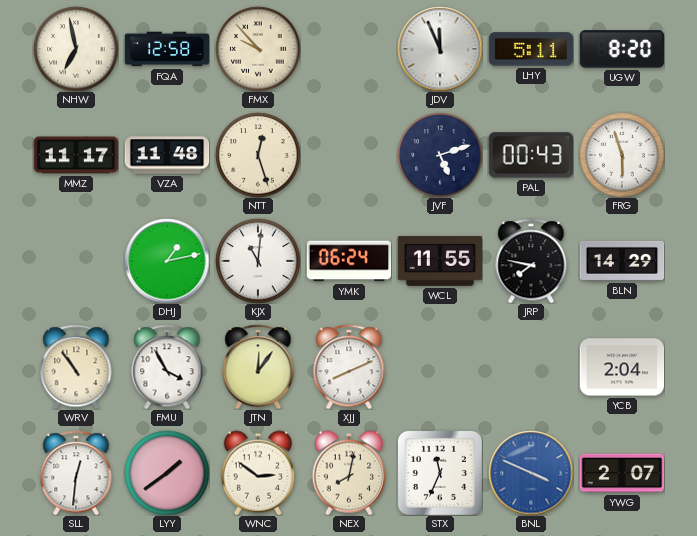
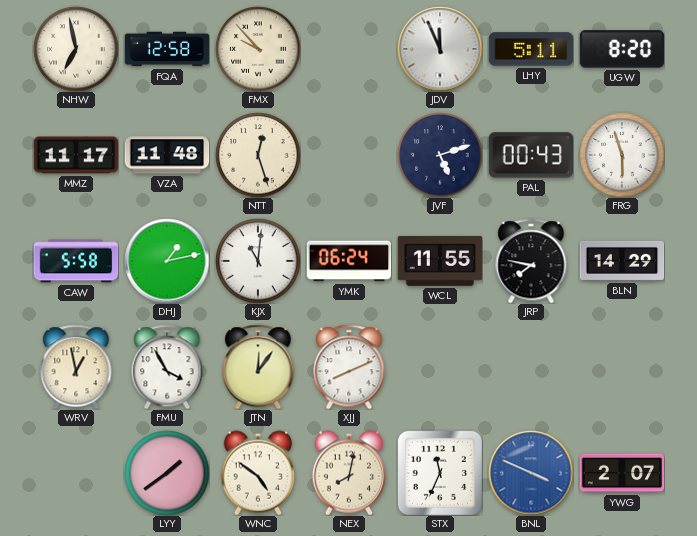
CAW: none -> 5:58
WRV: 10:54 -> 12:58
YCB: 2:04 -> none
SLL: 12:31 -> none
WNC: 2:51 -> 4:51
